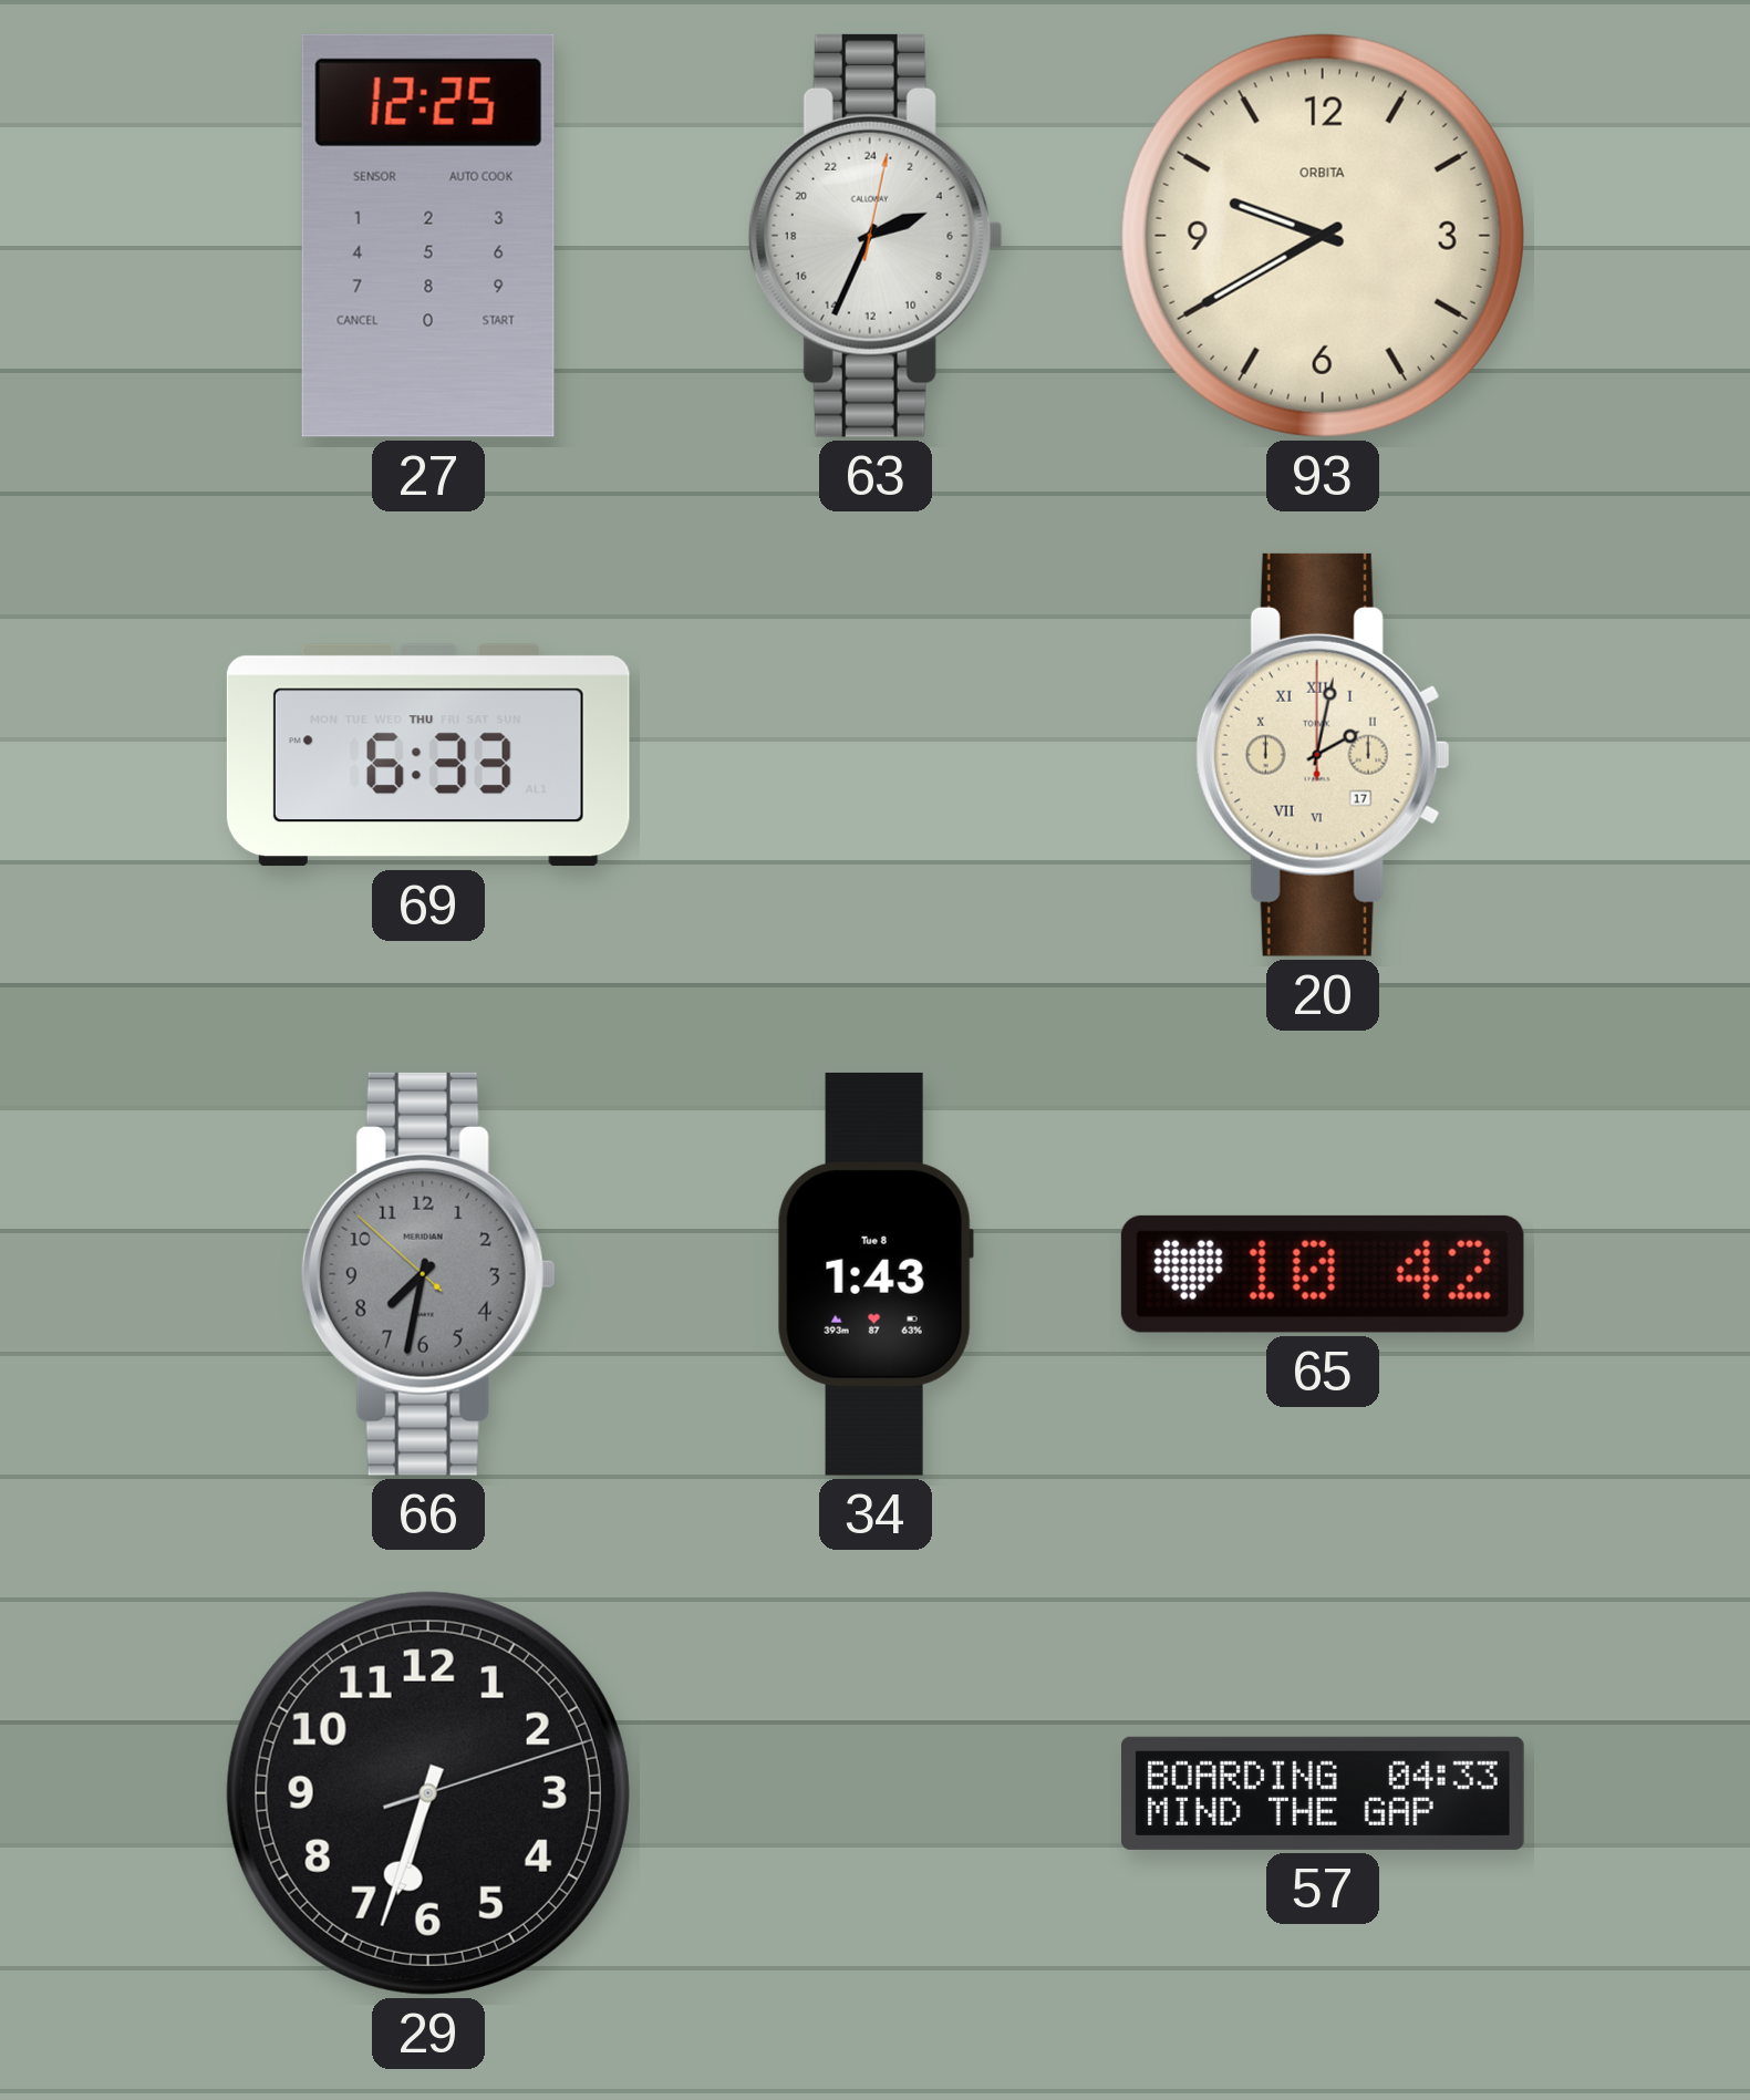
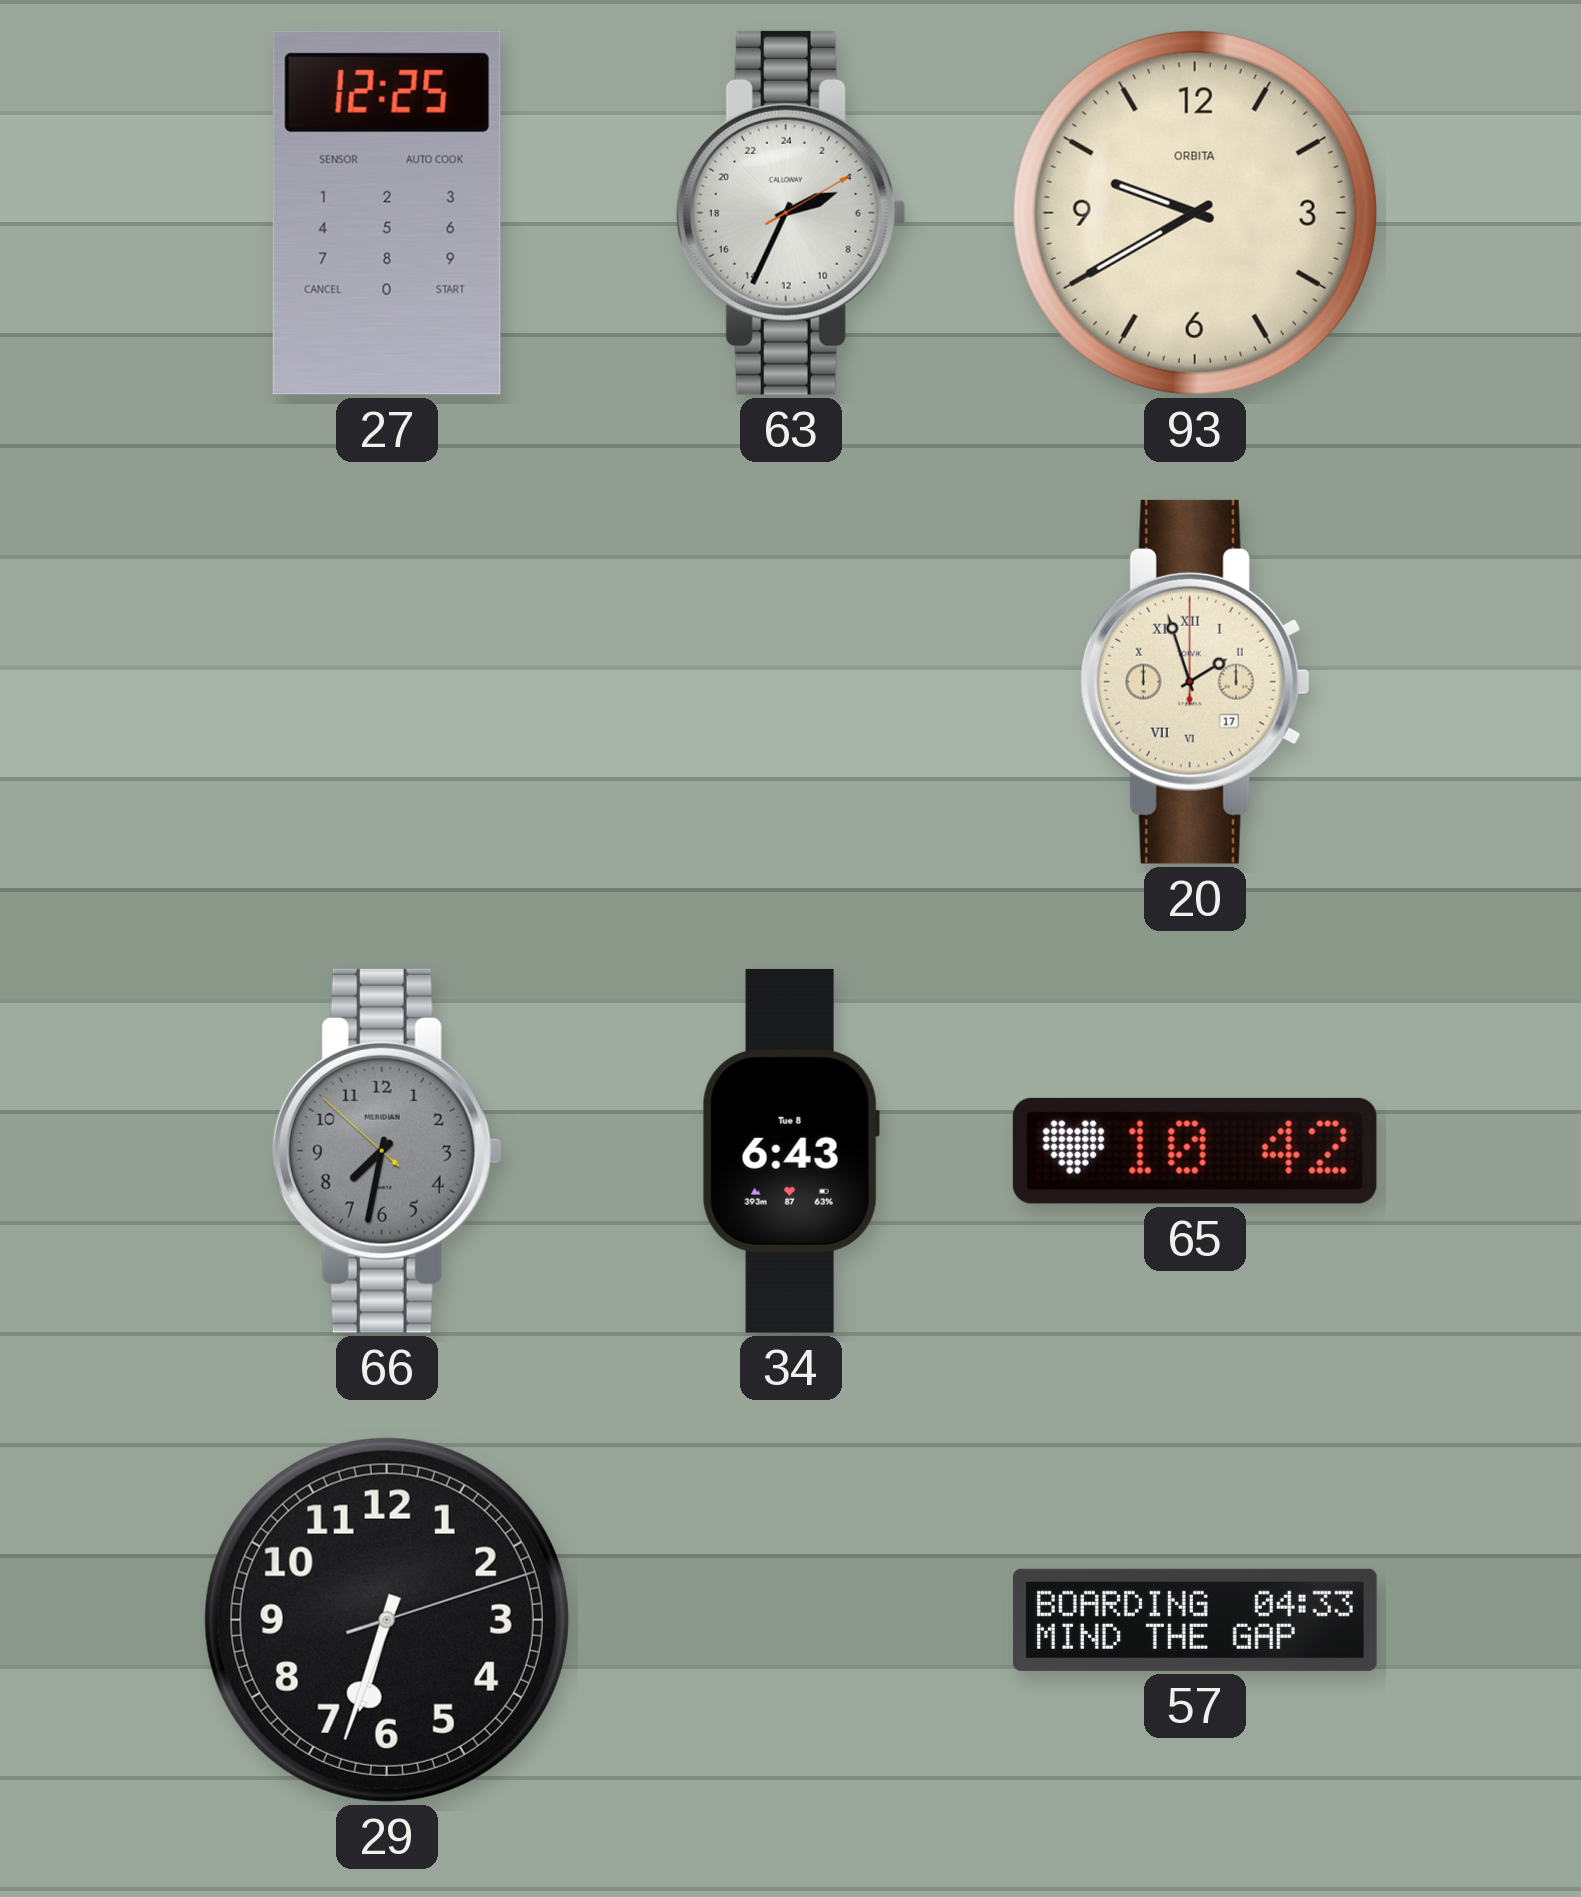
63: 4:34:02 -> 4:34:10
69: 6:33 -> none
20: 2:02 -> 1:57
34: 1:43 -> 6:43
